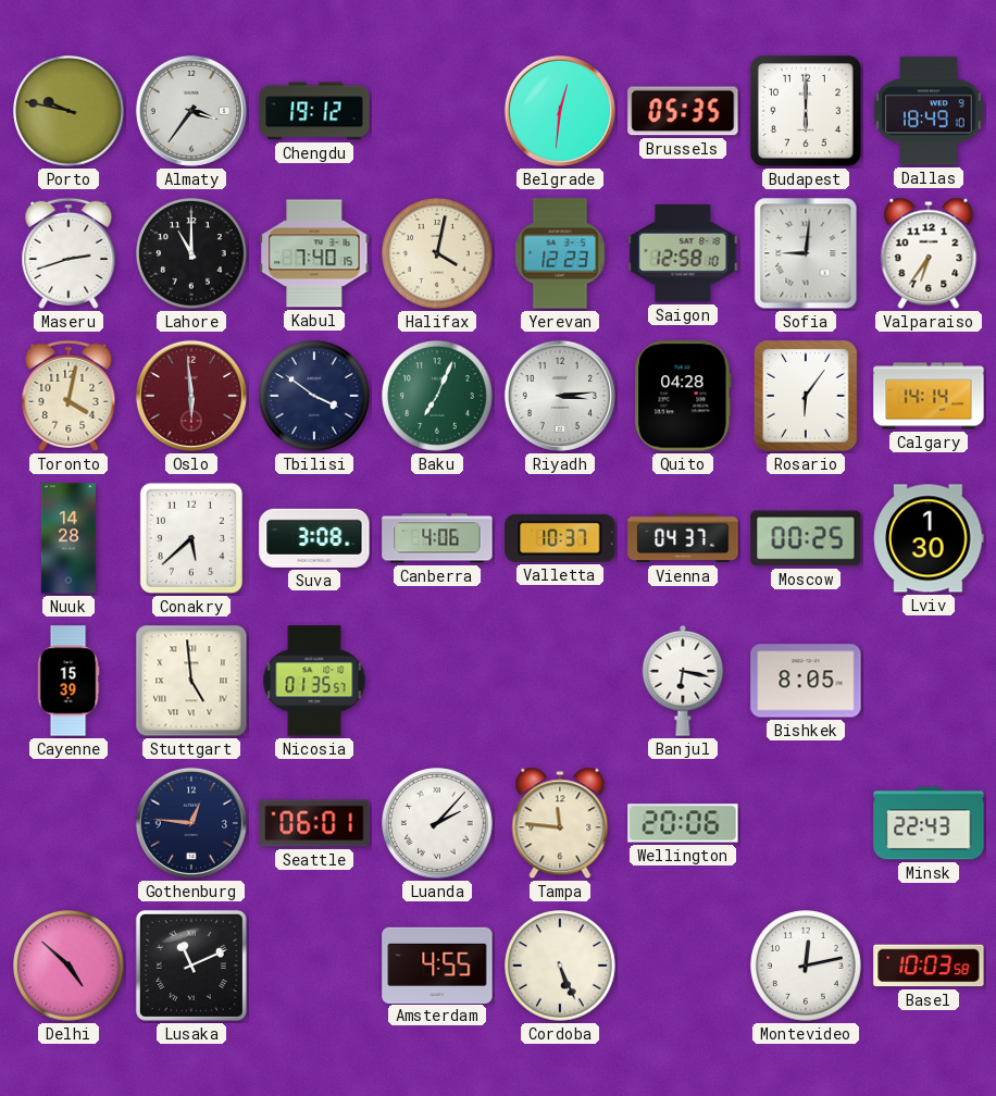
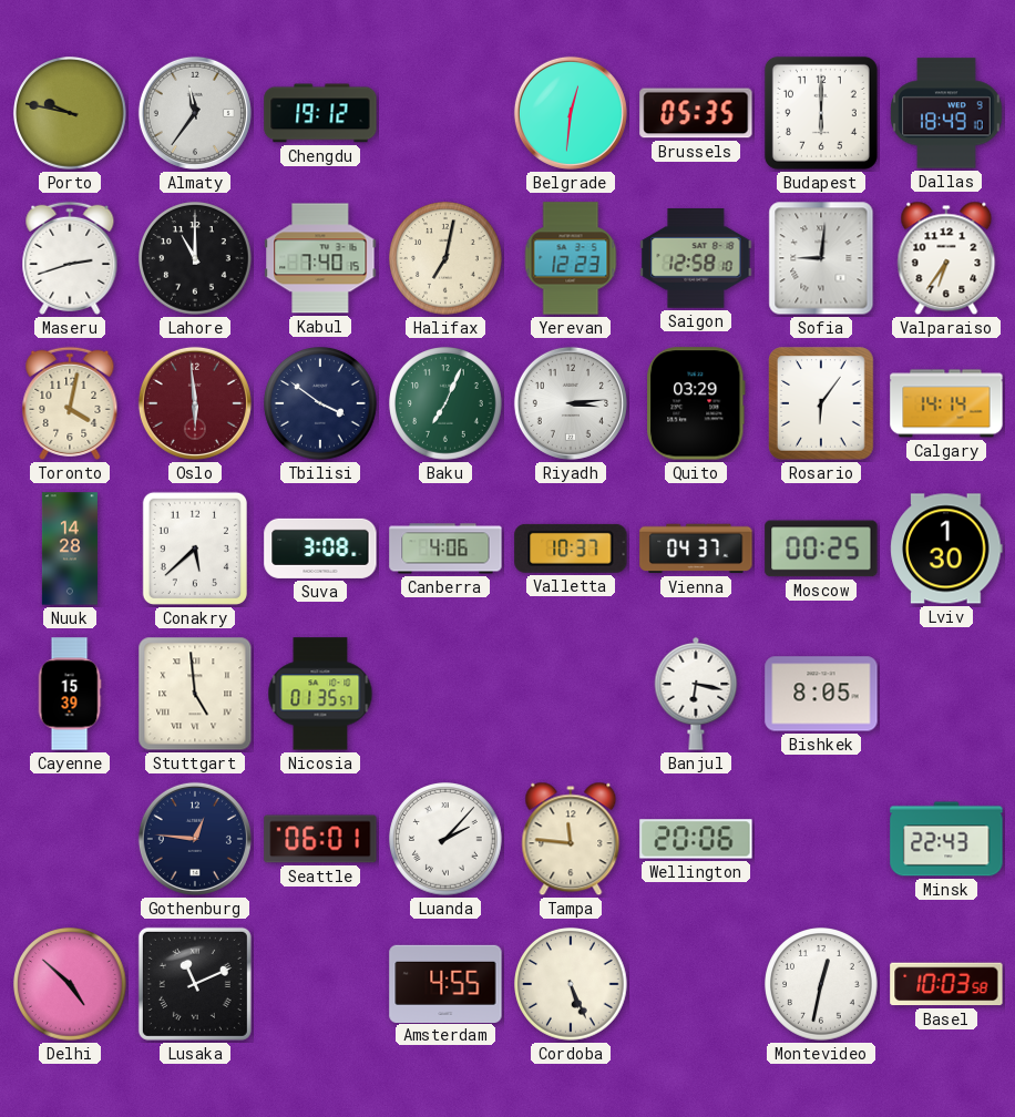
Almaty: 3:36 -> 11:36
Halifax: 4:02 -> 7:02
Quito: 04:28 -> 03:29
Montevideo: 12:13 -> 12:32
